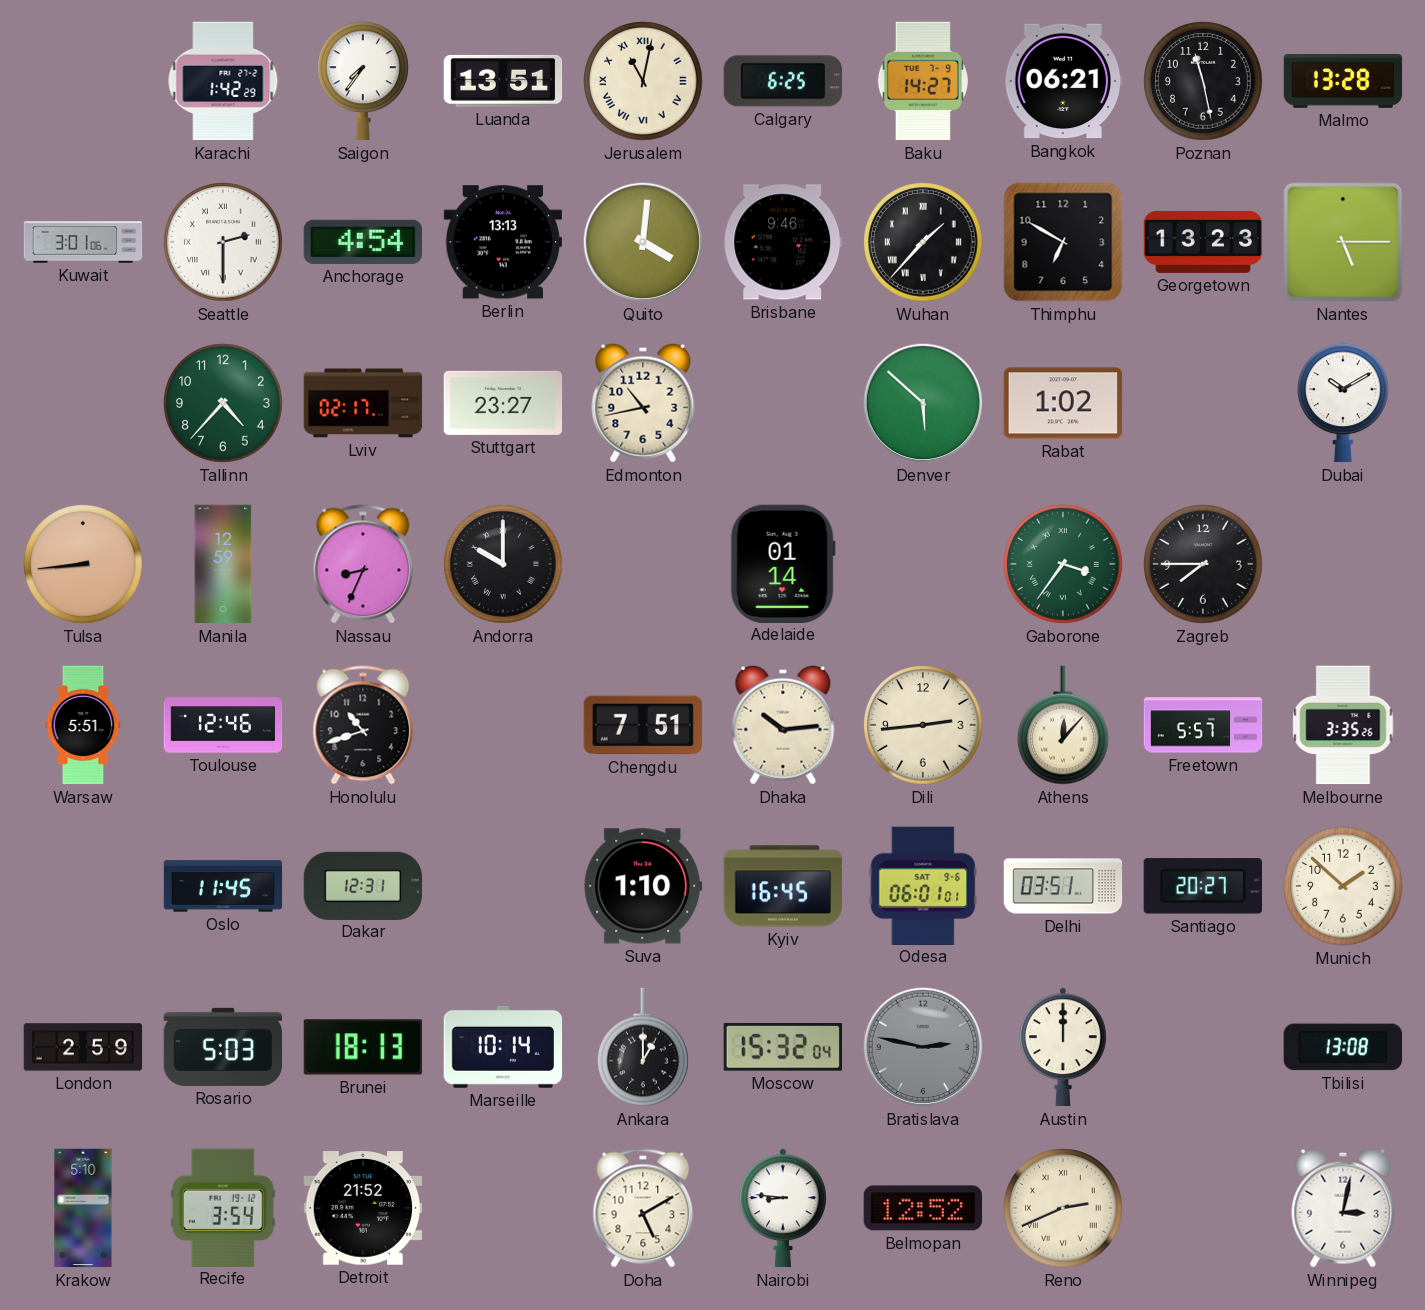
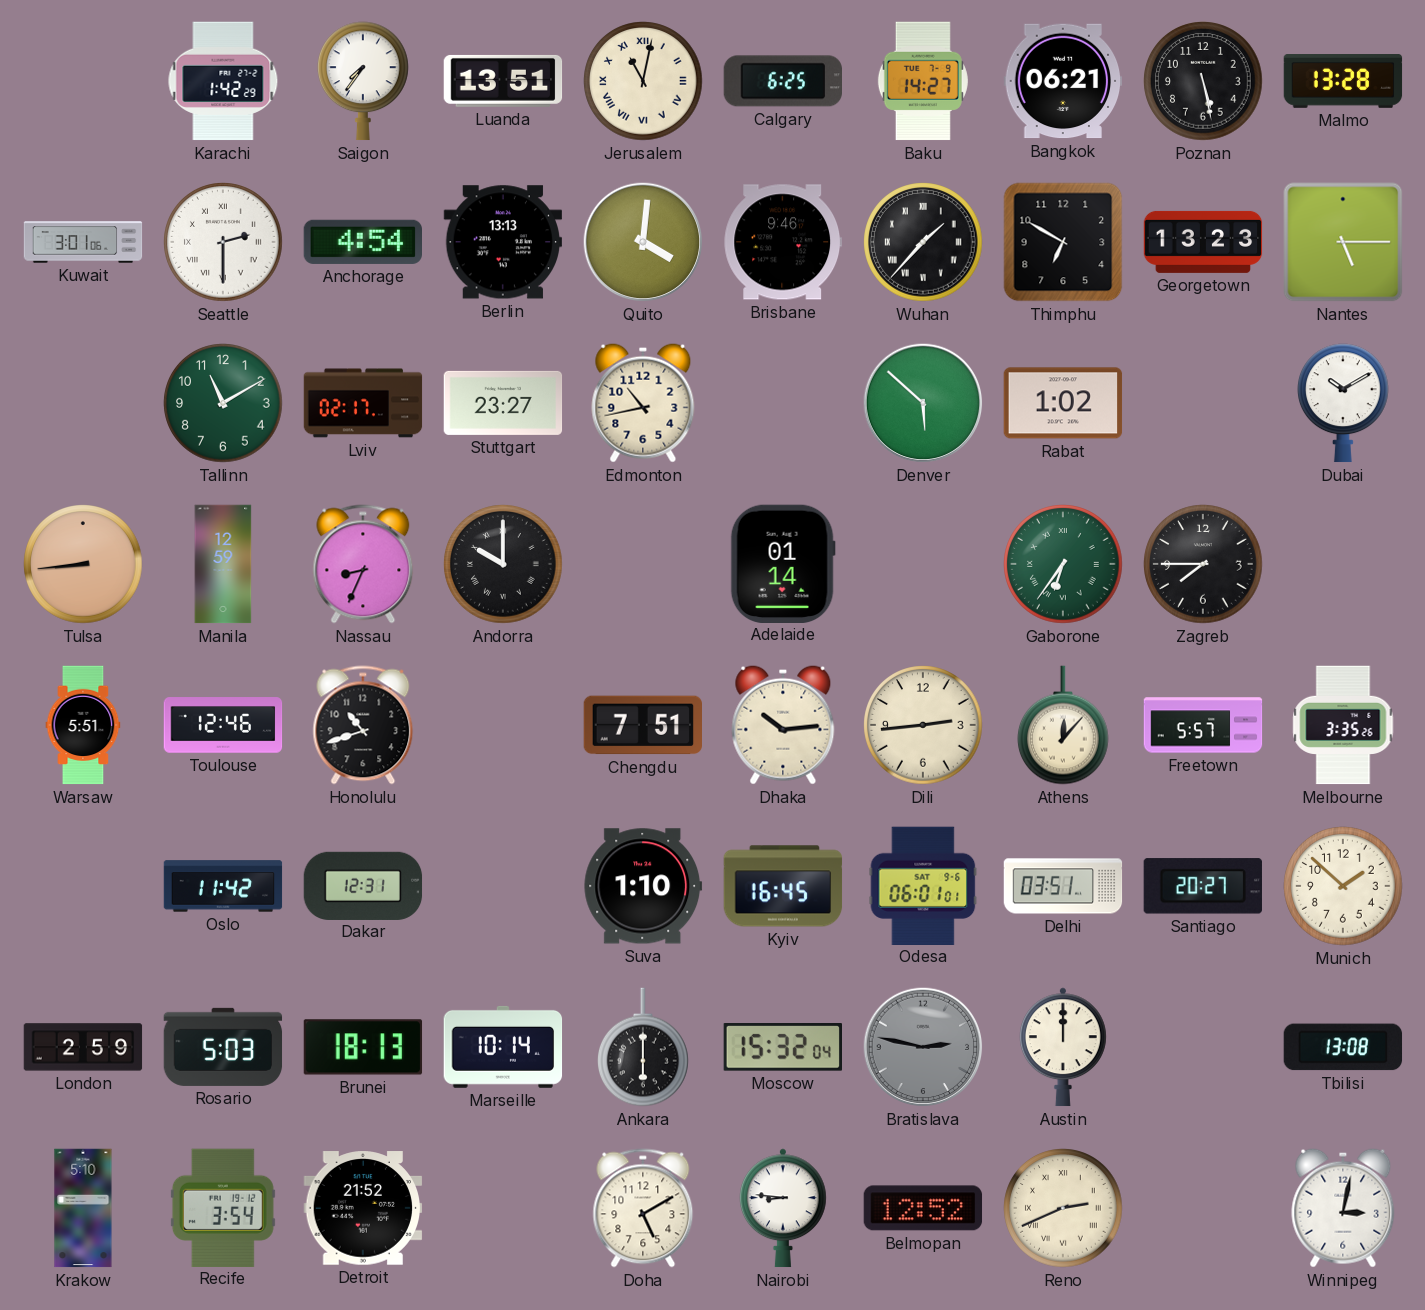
Poznan: 11:28 -> 5:28
Tallinn: 4:37 -> 11:10
Gaborone: 3:36 -> 6:36
Oslo: 11:45 -> 11:42
Ankara: 1:00 -> 6:00
